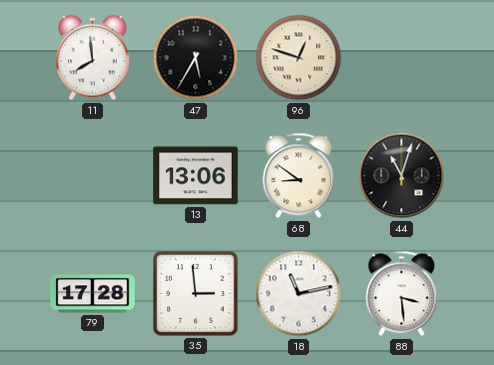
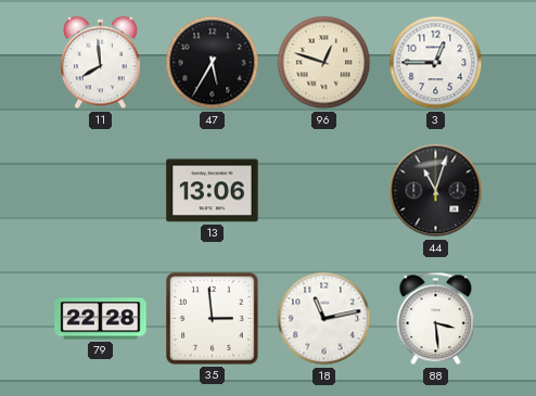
3: none -> 12:45
68: 8:51 -> none
79: 17:28 -> 22:28
